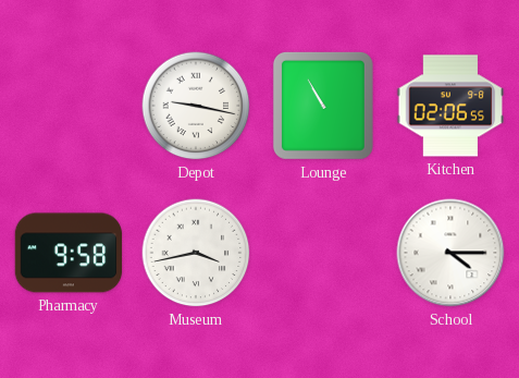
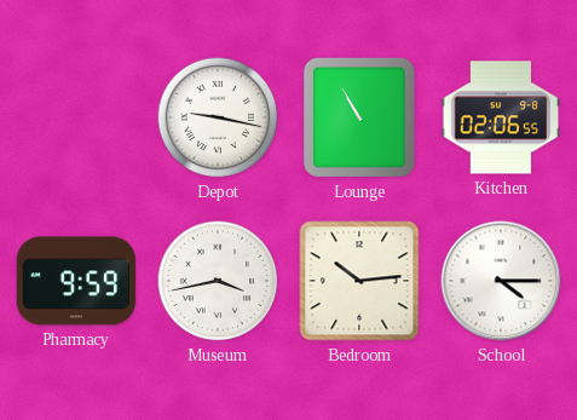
Pharmacy: 9:58 -> 9:59
Bedroom: none -> 10:14
